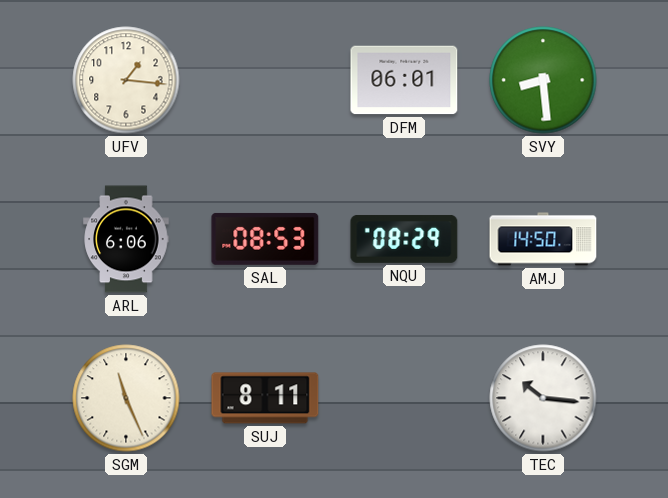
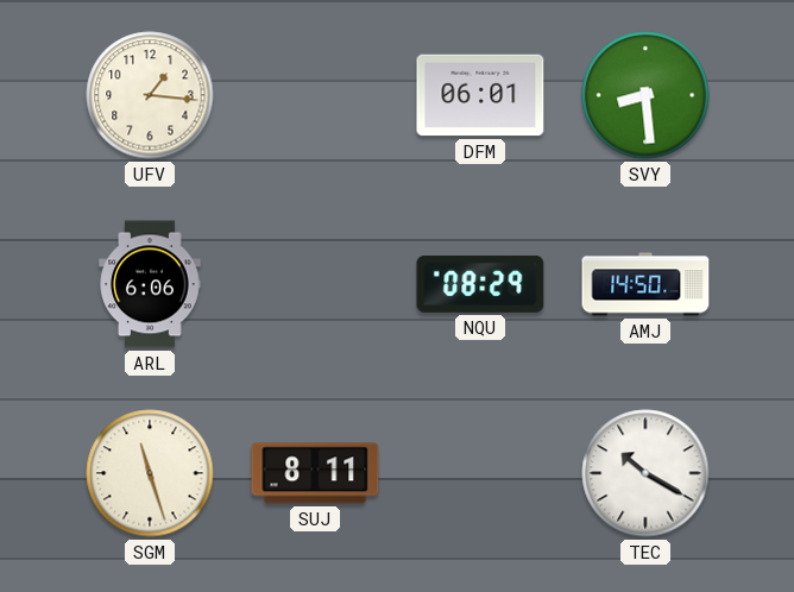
SAL: 08:53 -> none
SGM: 11:26 -> 11:27
TEC: 10:16 -> 10:20
